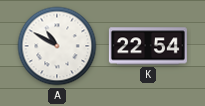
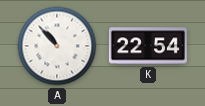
A: 10:50 -> 10:53
